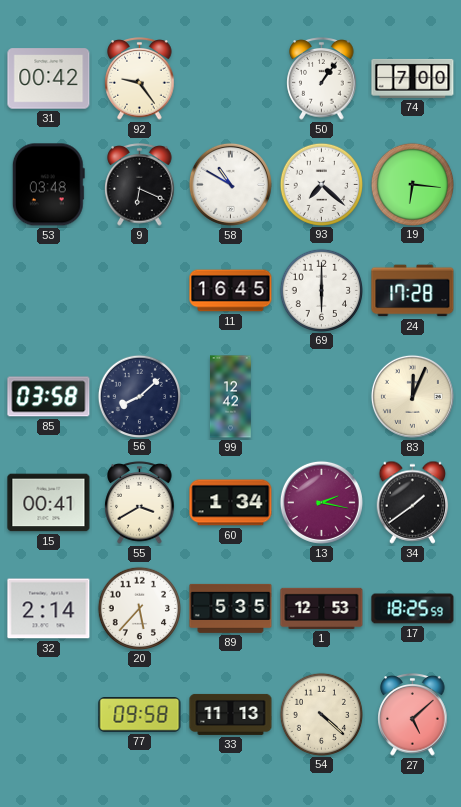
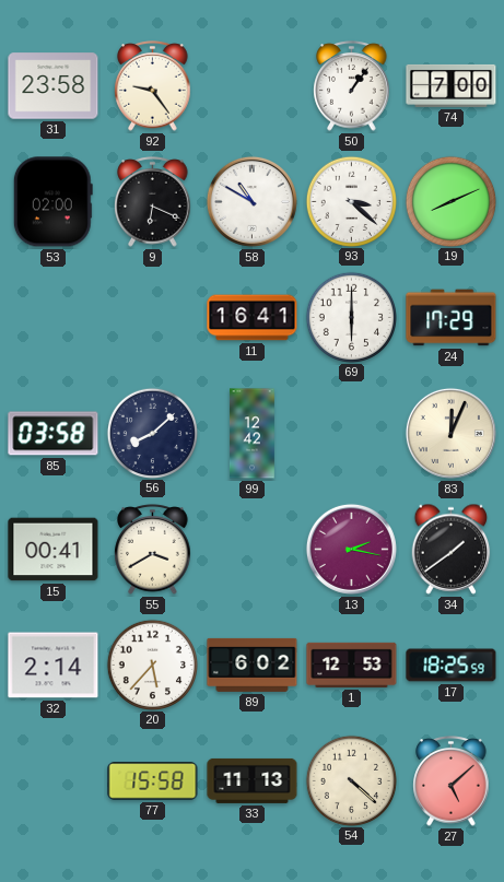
31: 00:42 -> 23:58
53: 03:48 -> 02:00
93: 7:22 -> 3:22
19: 6:16 -> 8:11
11: 16:45 -> 16:41
24: 17:28 -> 17:29
60: 1:34 -> none
89: 5:35 -> 6:02
77: 09:58 -> 15:58
